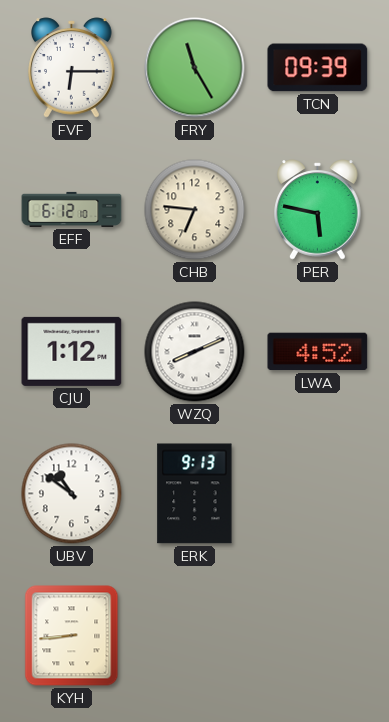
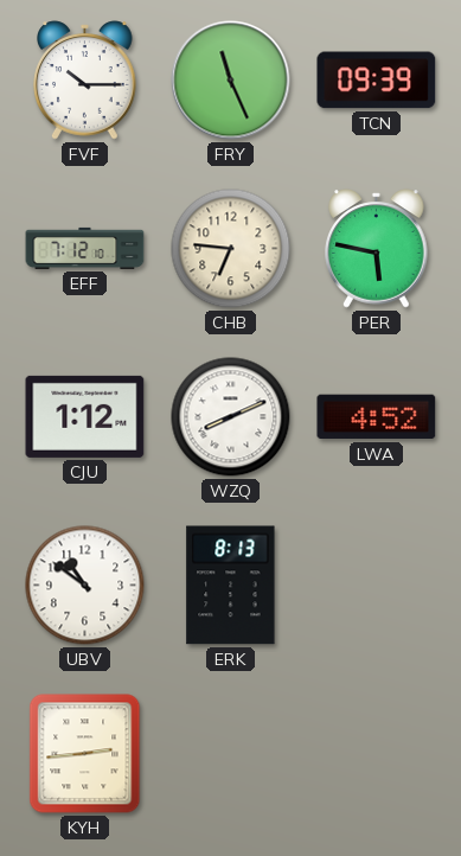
FVF: 6:15 -> 10:15
FRY: 11:25 -> 11:26
EFF: 6:12 -> 7:12
ERK: 9:13 -> 8:13
KYH: 8:44 -> 2:44
